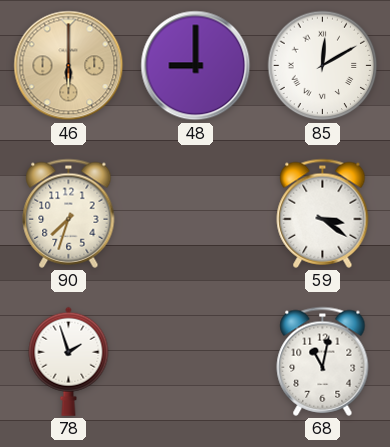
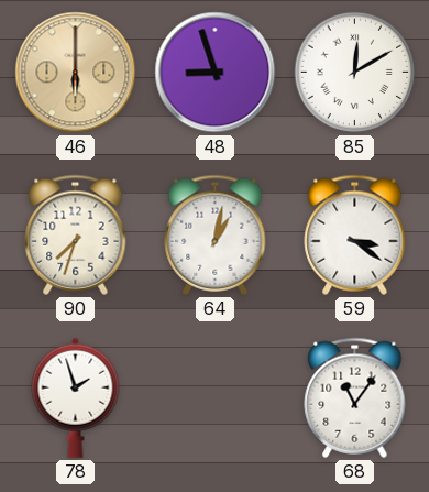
48: 9:00 -> 8:57
64: none -> 1:02
68: 11:02 -> 11:06
